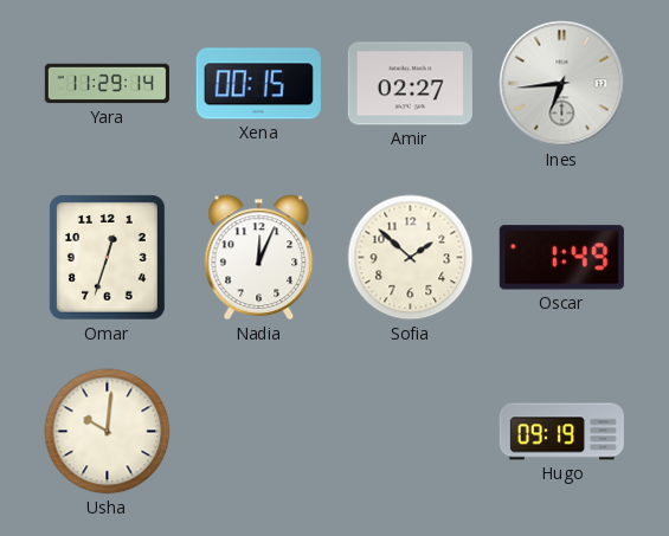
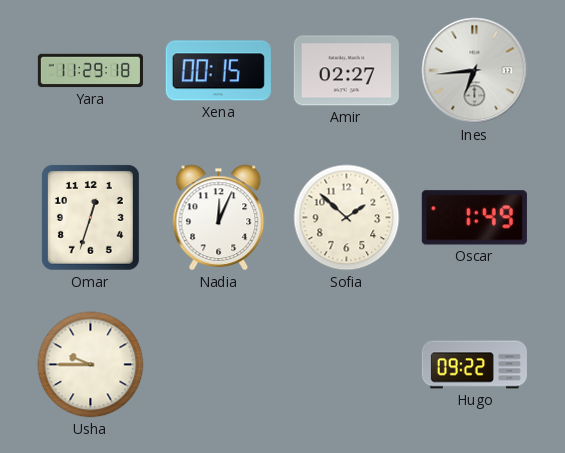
Yara: 11:29:14 -> 11:29:18
Usha: 10:01 -> 9:45
Hugo: 09:19 -> 09:22
